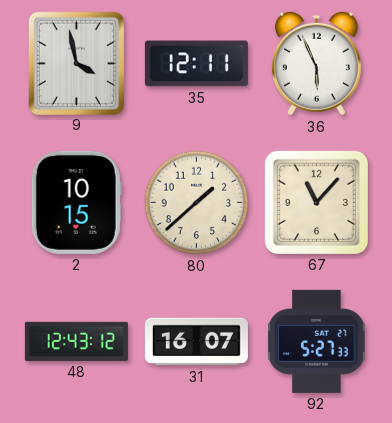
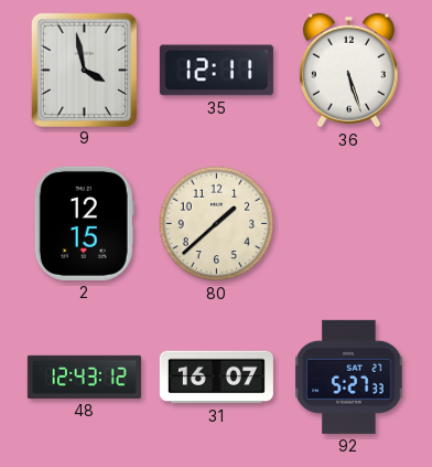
36: 5:56 -> 5:27
2: 10:15 -> 12:15
67: 11:07 -> none
